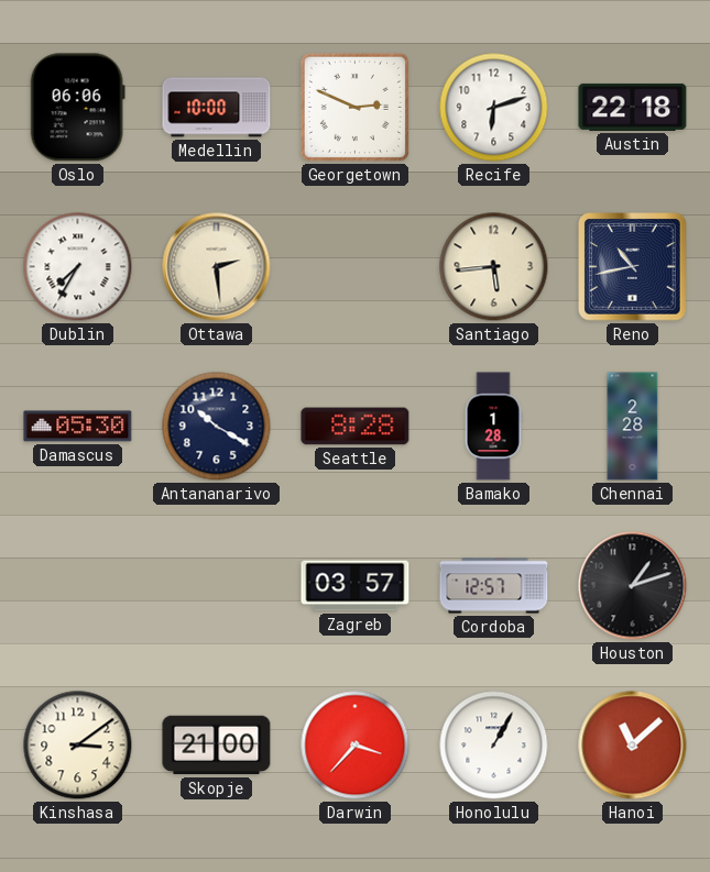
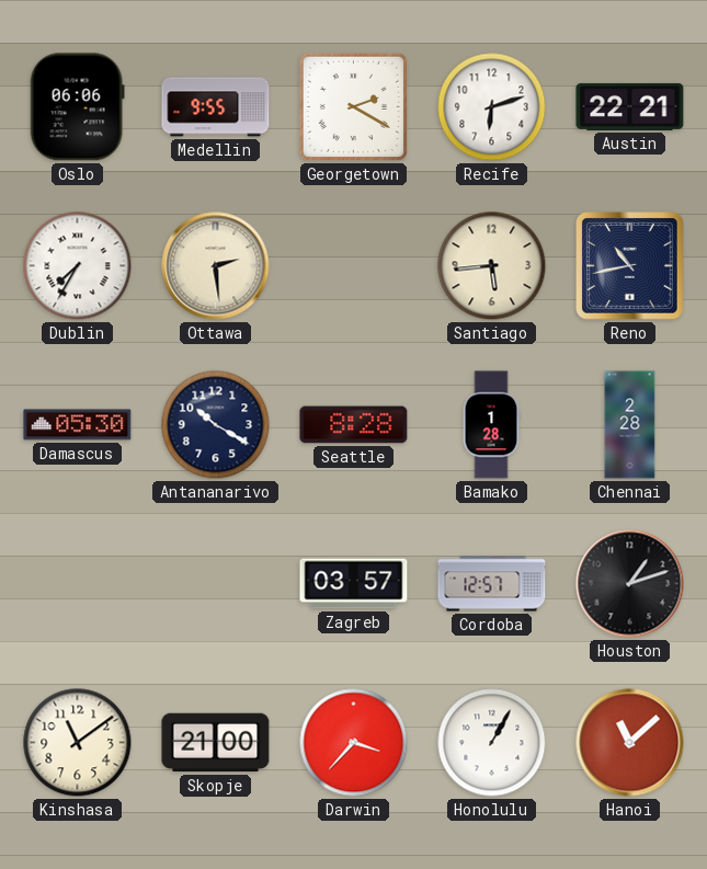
Medellin: 10:00 -> 9:55
Georgetown: 2:49 -> 2:20
Austin: 22:18 -> 22:21
Kinshasa: 3:09 -> 11:09
